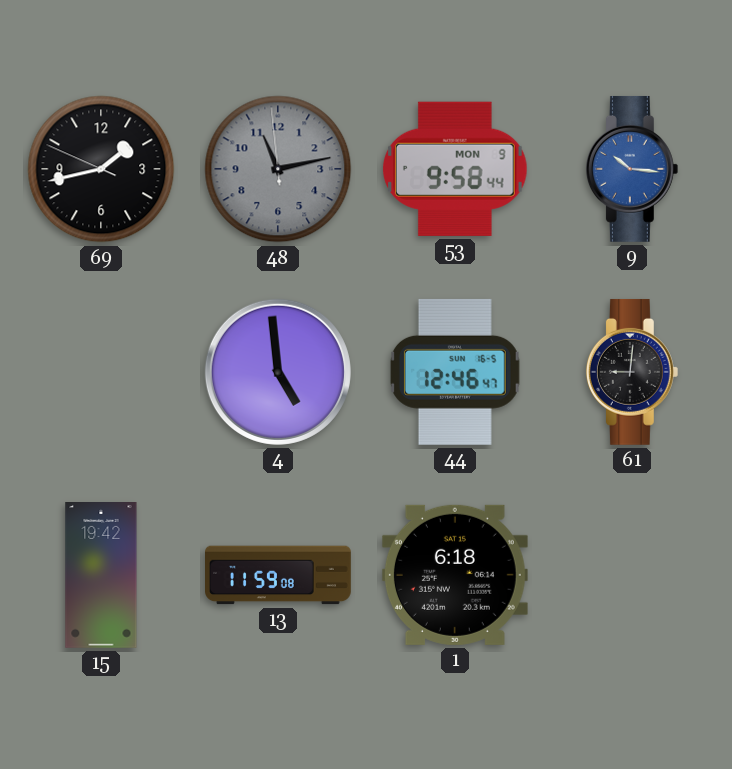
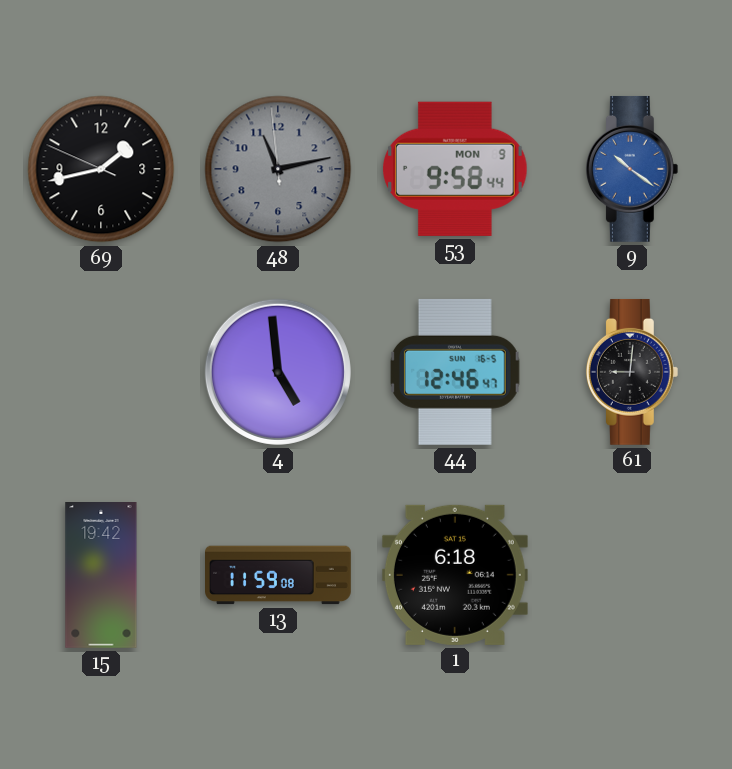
9: 10:16 -> 10:21
